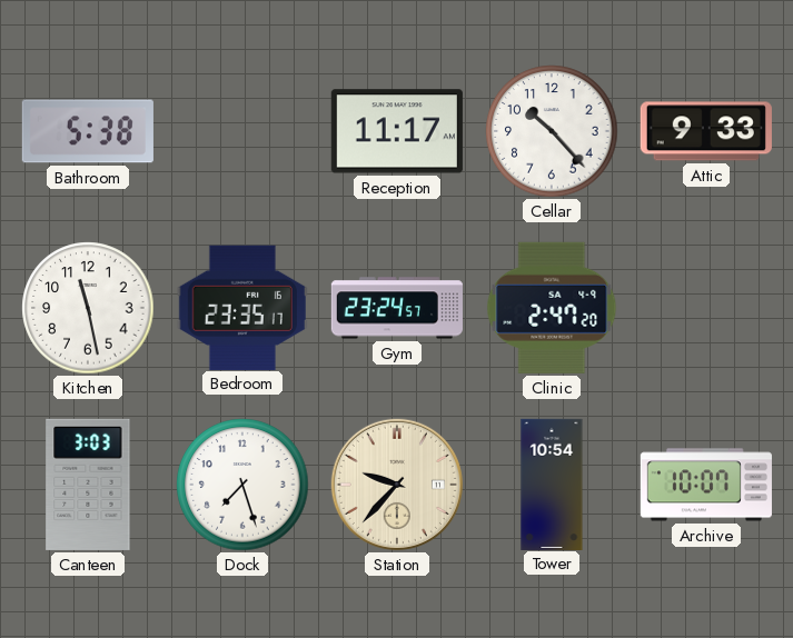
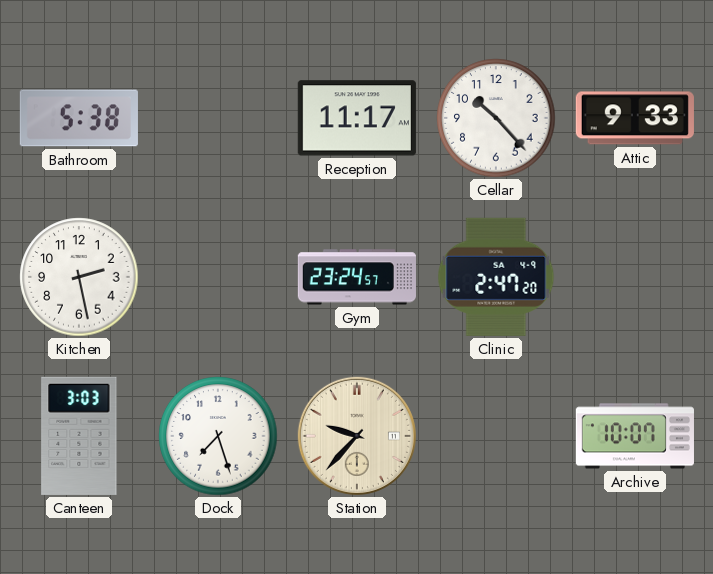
Kitchen: 11:28 -> 2:28
Bedroom: 23:35 -> none
Tower: 10:54 -> none
